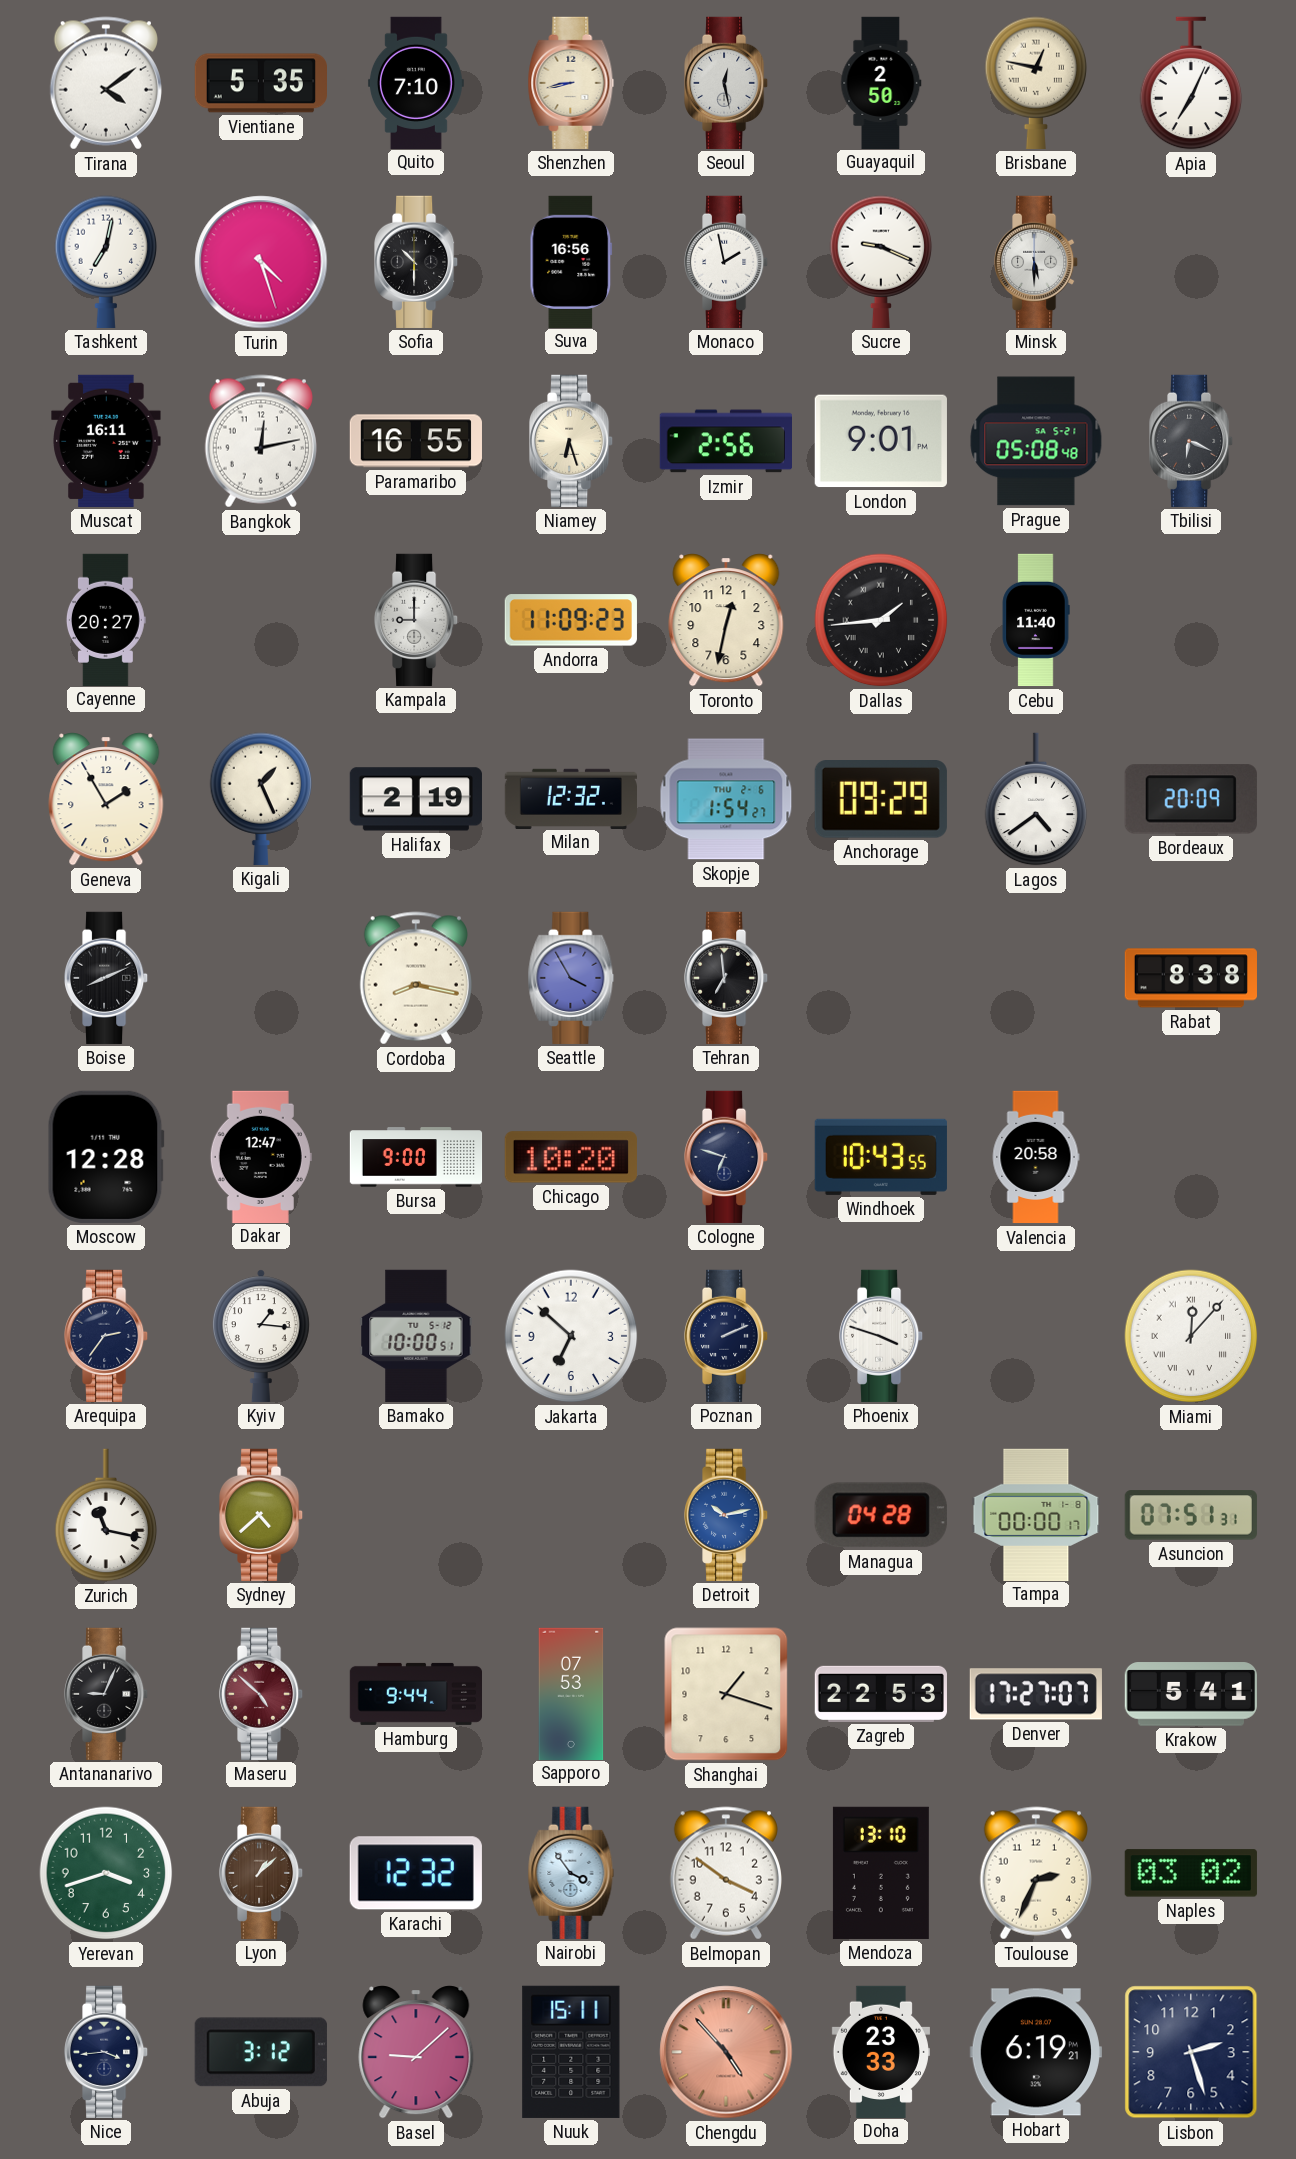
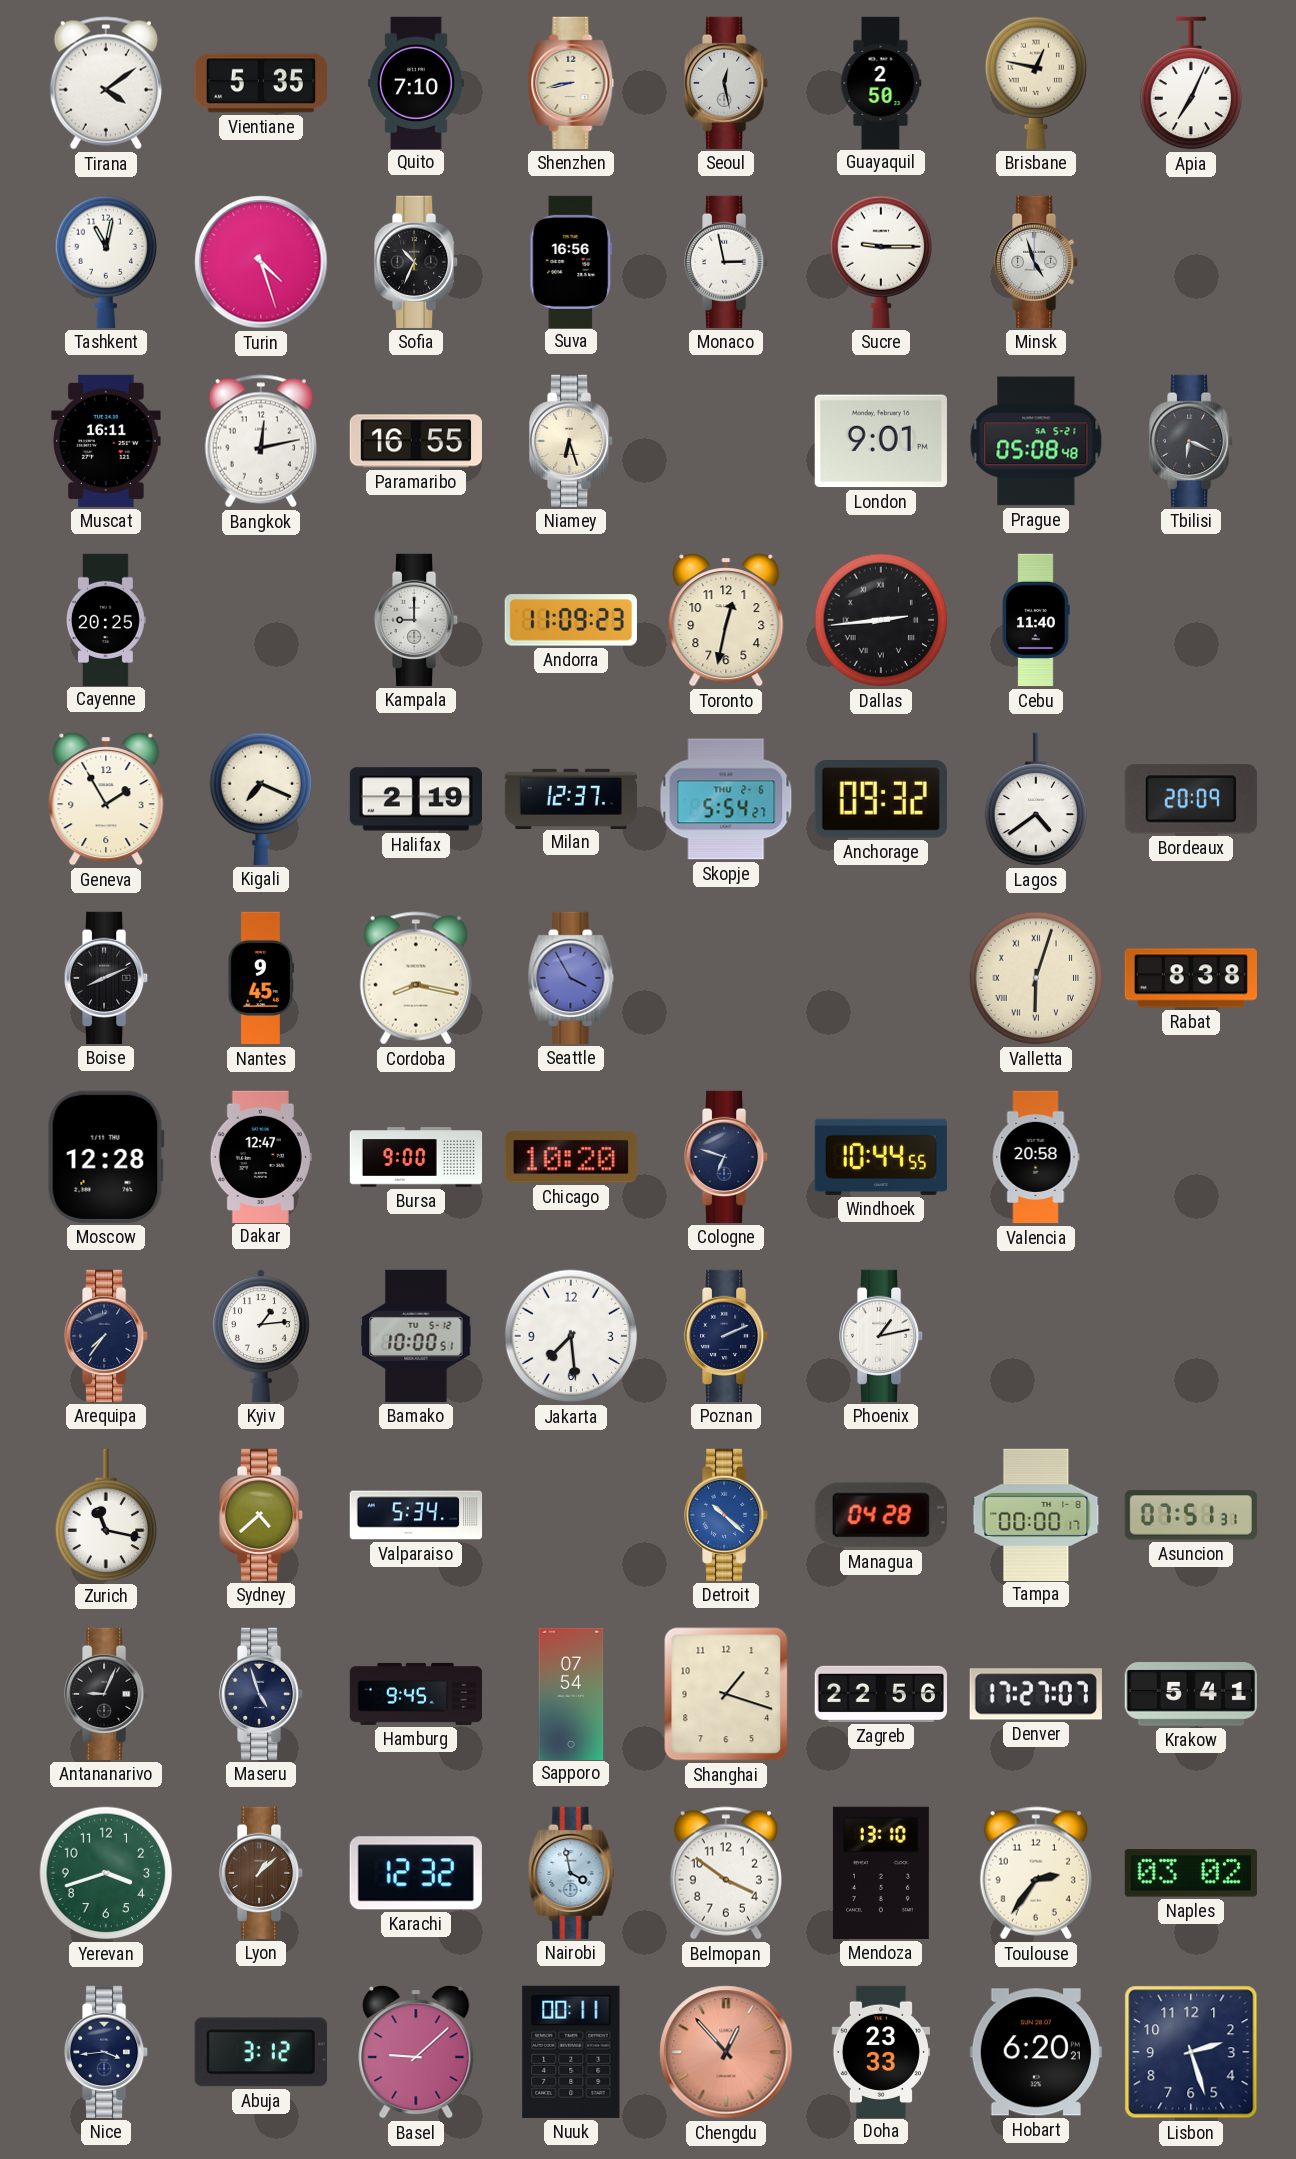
Tashkent: 7:02 -> 11:02
Sofia: 10:30 -> 10:34
Monaco: 1:58 -> 2:58
Sucre: 9:19 -> 9:15
Minsk: 5:30 -> 4:57
Izmir: 2:56 -> none
Cayenne: 20:27 -> 20:25
Dallas: 1:44 -> 2:44
Kigali: 1:26 -> 7:19
Milan: 12:32 -> 12:37
Skopje: 1:54 -> 5:54
Anchorage: 09:29 -> 09:32
Nantes: none -> 9:45
Tehran: 6:59 -> none
Valletta: none -> 6:03
Windhoek: 10:43 -> 10:44
Arequipa: 2:36 -> 7:36
Kyiv: 1:16 -> 1:14
Jakarta: 6:52 -> 7:29
Phoenix: 3:48 -> 1:13
Miami: 12:07 -> none
Valparaiso: none -> 5:34
Detroit: 10:13 -> 10:22
Maseru: 4:52 -> 4:57
Maseru dial: burgundy -> navy
Hamburg: 9:44 -> 9:45
Sapporo: 07:53 -> 07:54
Zagreb: 22:53 -> 22:56
Nairobi: 3:54 -> 3:58
Toulouse: 2:34 -> 2:36
Nuuk: 15:11 -> 00:11
Chengdu: 4:53 -> 12:53
Hobart: 6:19 -> 6:20
